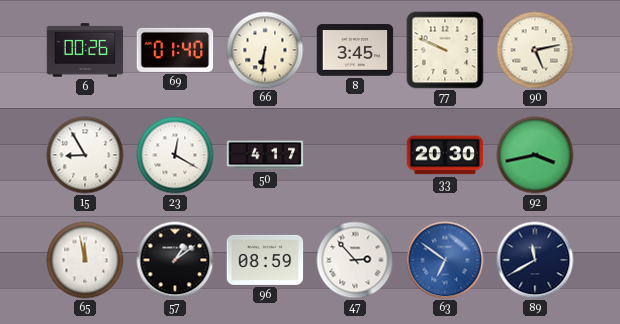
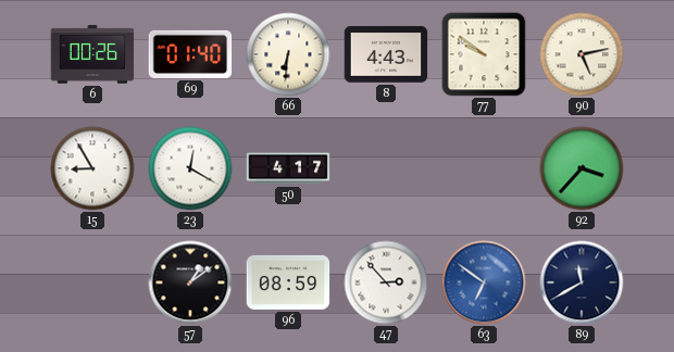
8: 3:45 -> 4:43
77: 9:49 -> 9:51
33: 20:30 -> none
92: 3:43 -> 3:37
65: 11:58 -> none
